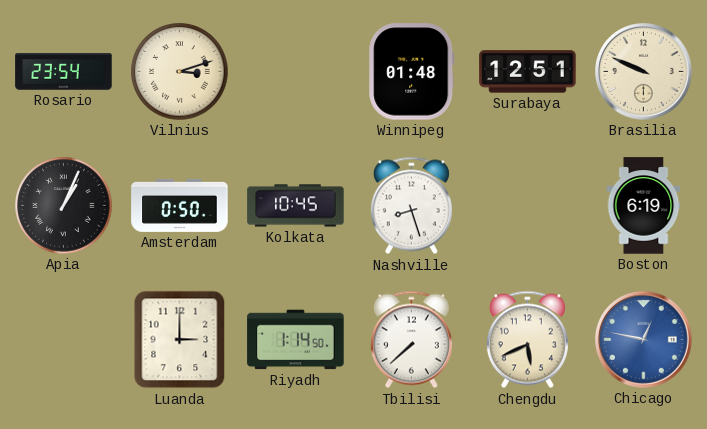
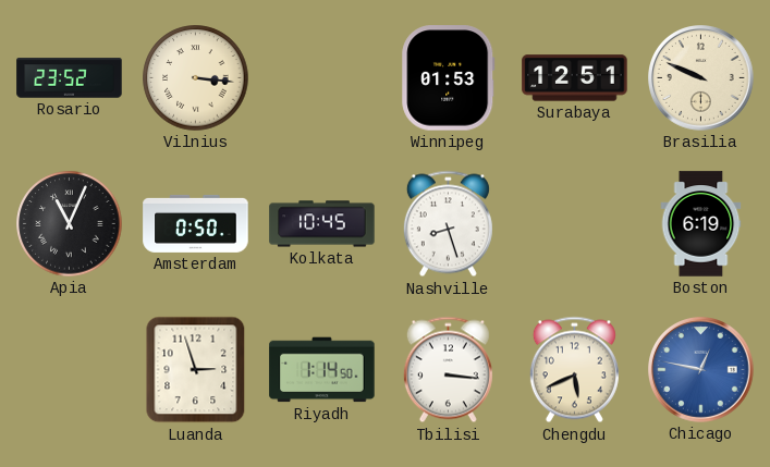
Rosario: 23:54 -> 23:52
Vilnius: 3:12 -> 3:16
Winnipeg: 01:48 -> 01:53
Apia: 1:04 -> 11:04
Luanda: 3:00 -> 2:57
Tbilisi: 7:38 -> 3:16
